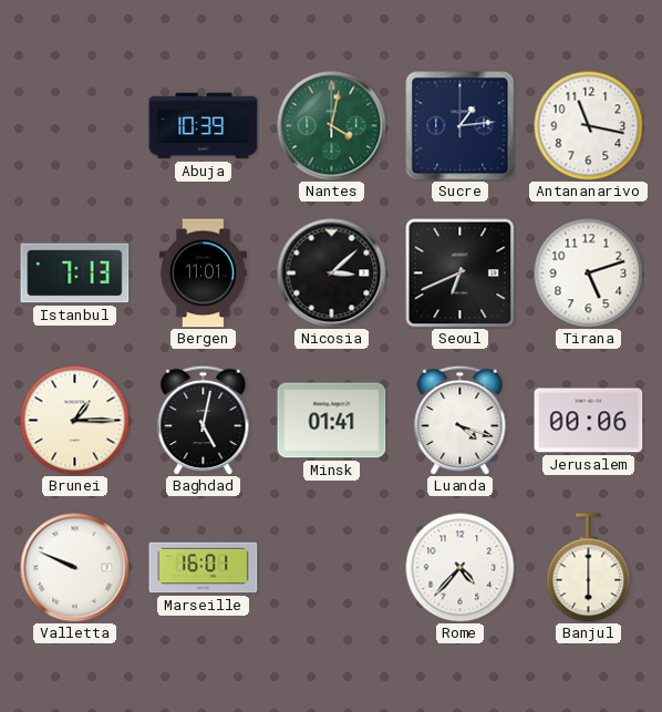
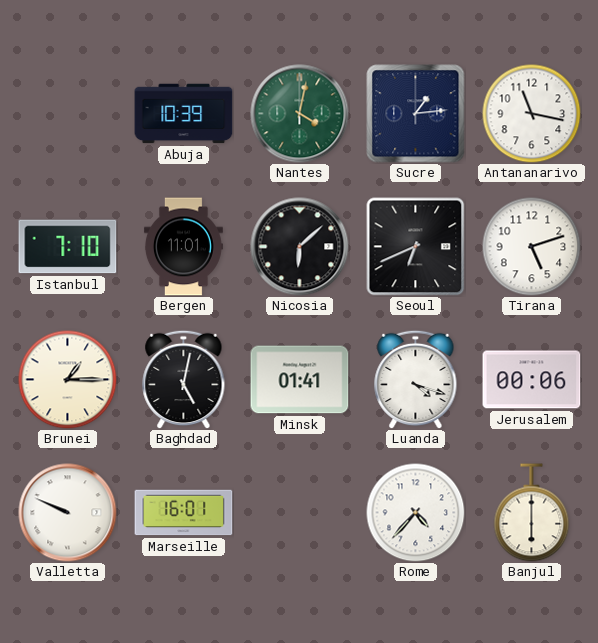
Istanbul: 7:13 -> 7:10
Nicosia: 3:08 -> 6:08
